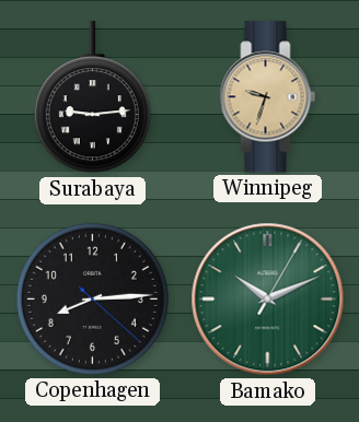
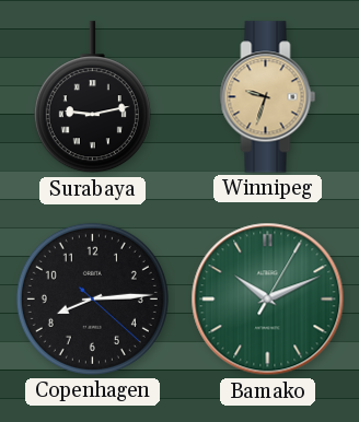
Surabaya: 9:14 -> 9:13
